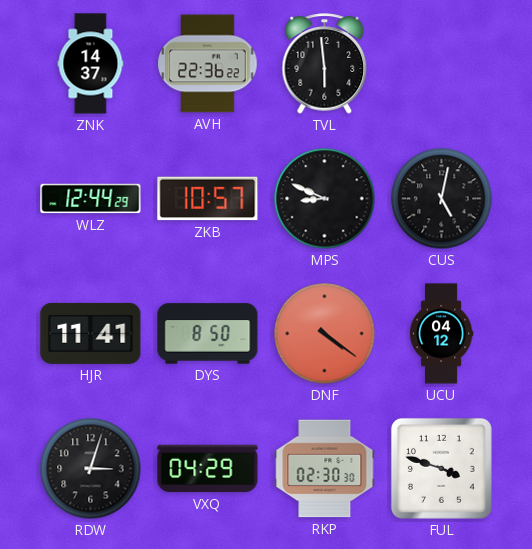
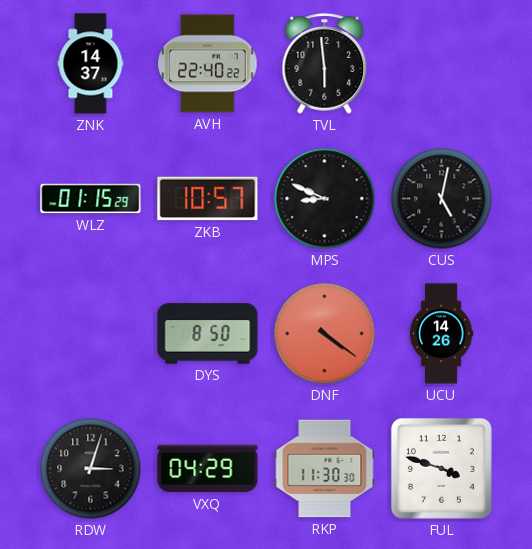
AVH: 22:36 -> 22:40
WLZ: 12:44 -> 01:15
HJR: 11:41 -> none
UCU: 04:12 -> 14:26
RKP: 02:30 -> 11:30
